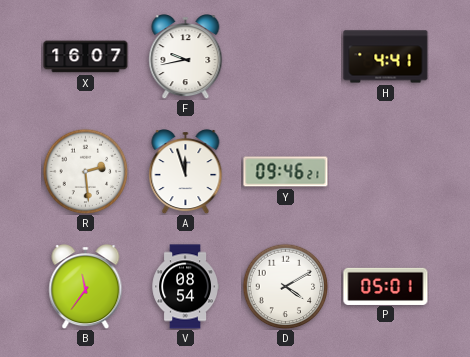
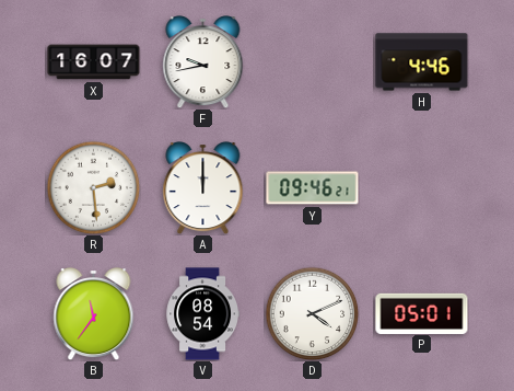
H: 4:41 -> 4:46
A: 11:57 -> 12:00
D: 4:10 -> 4:11
